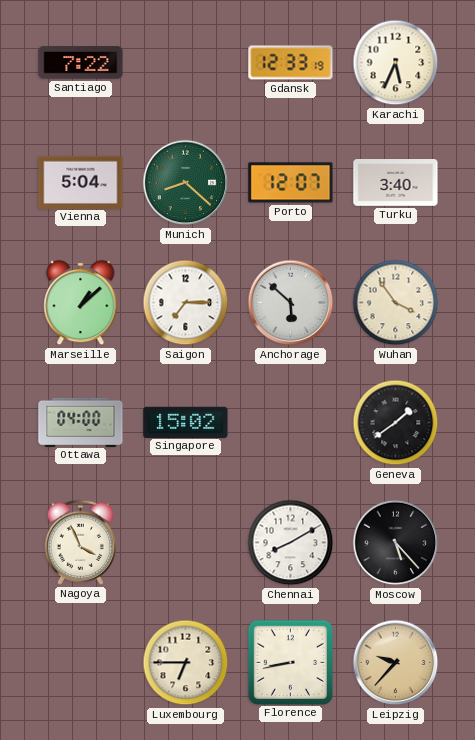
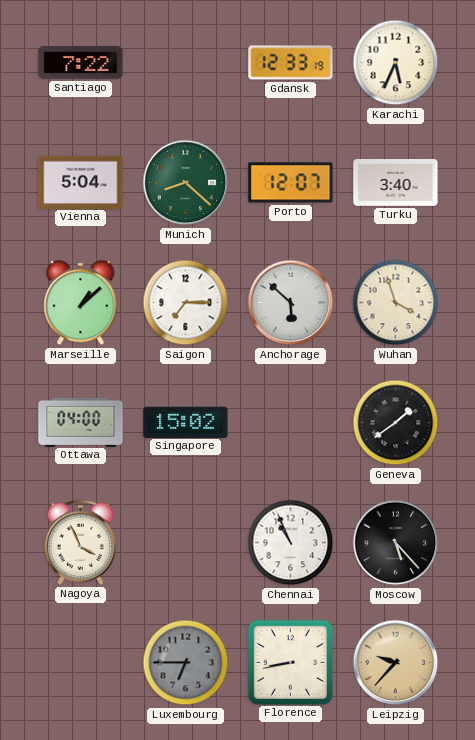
Wuhan: 3:54 -> 3:57
Chennai: 8:10 -> 10:56
Luxembourg dial: cream -> grey
